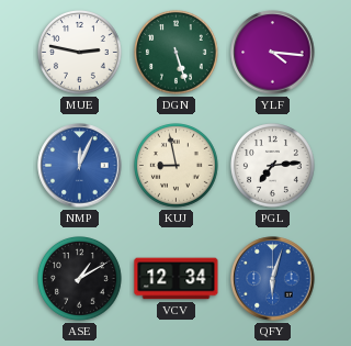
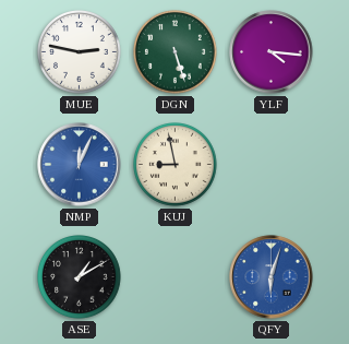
PGL: 7:14 -> none
VCV: 12:34 -> none
